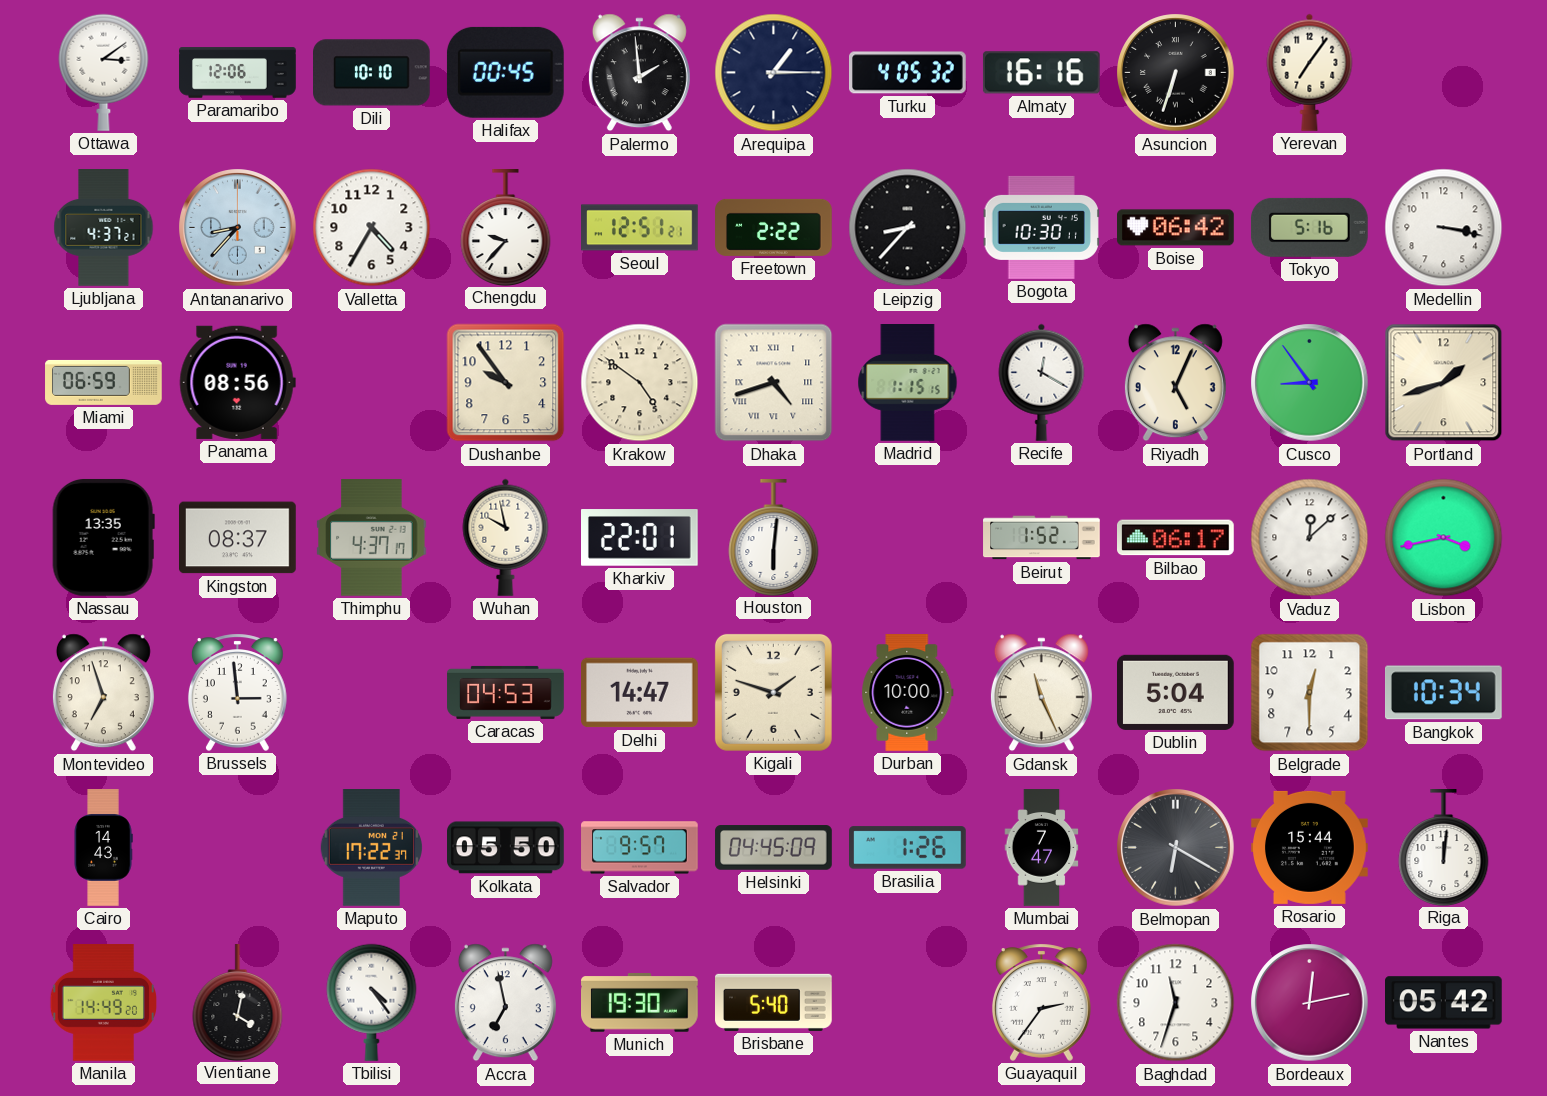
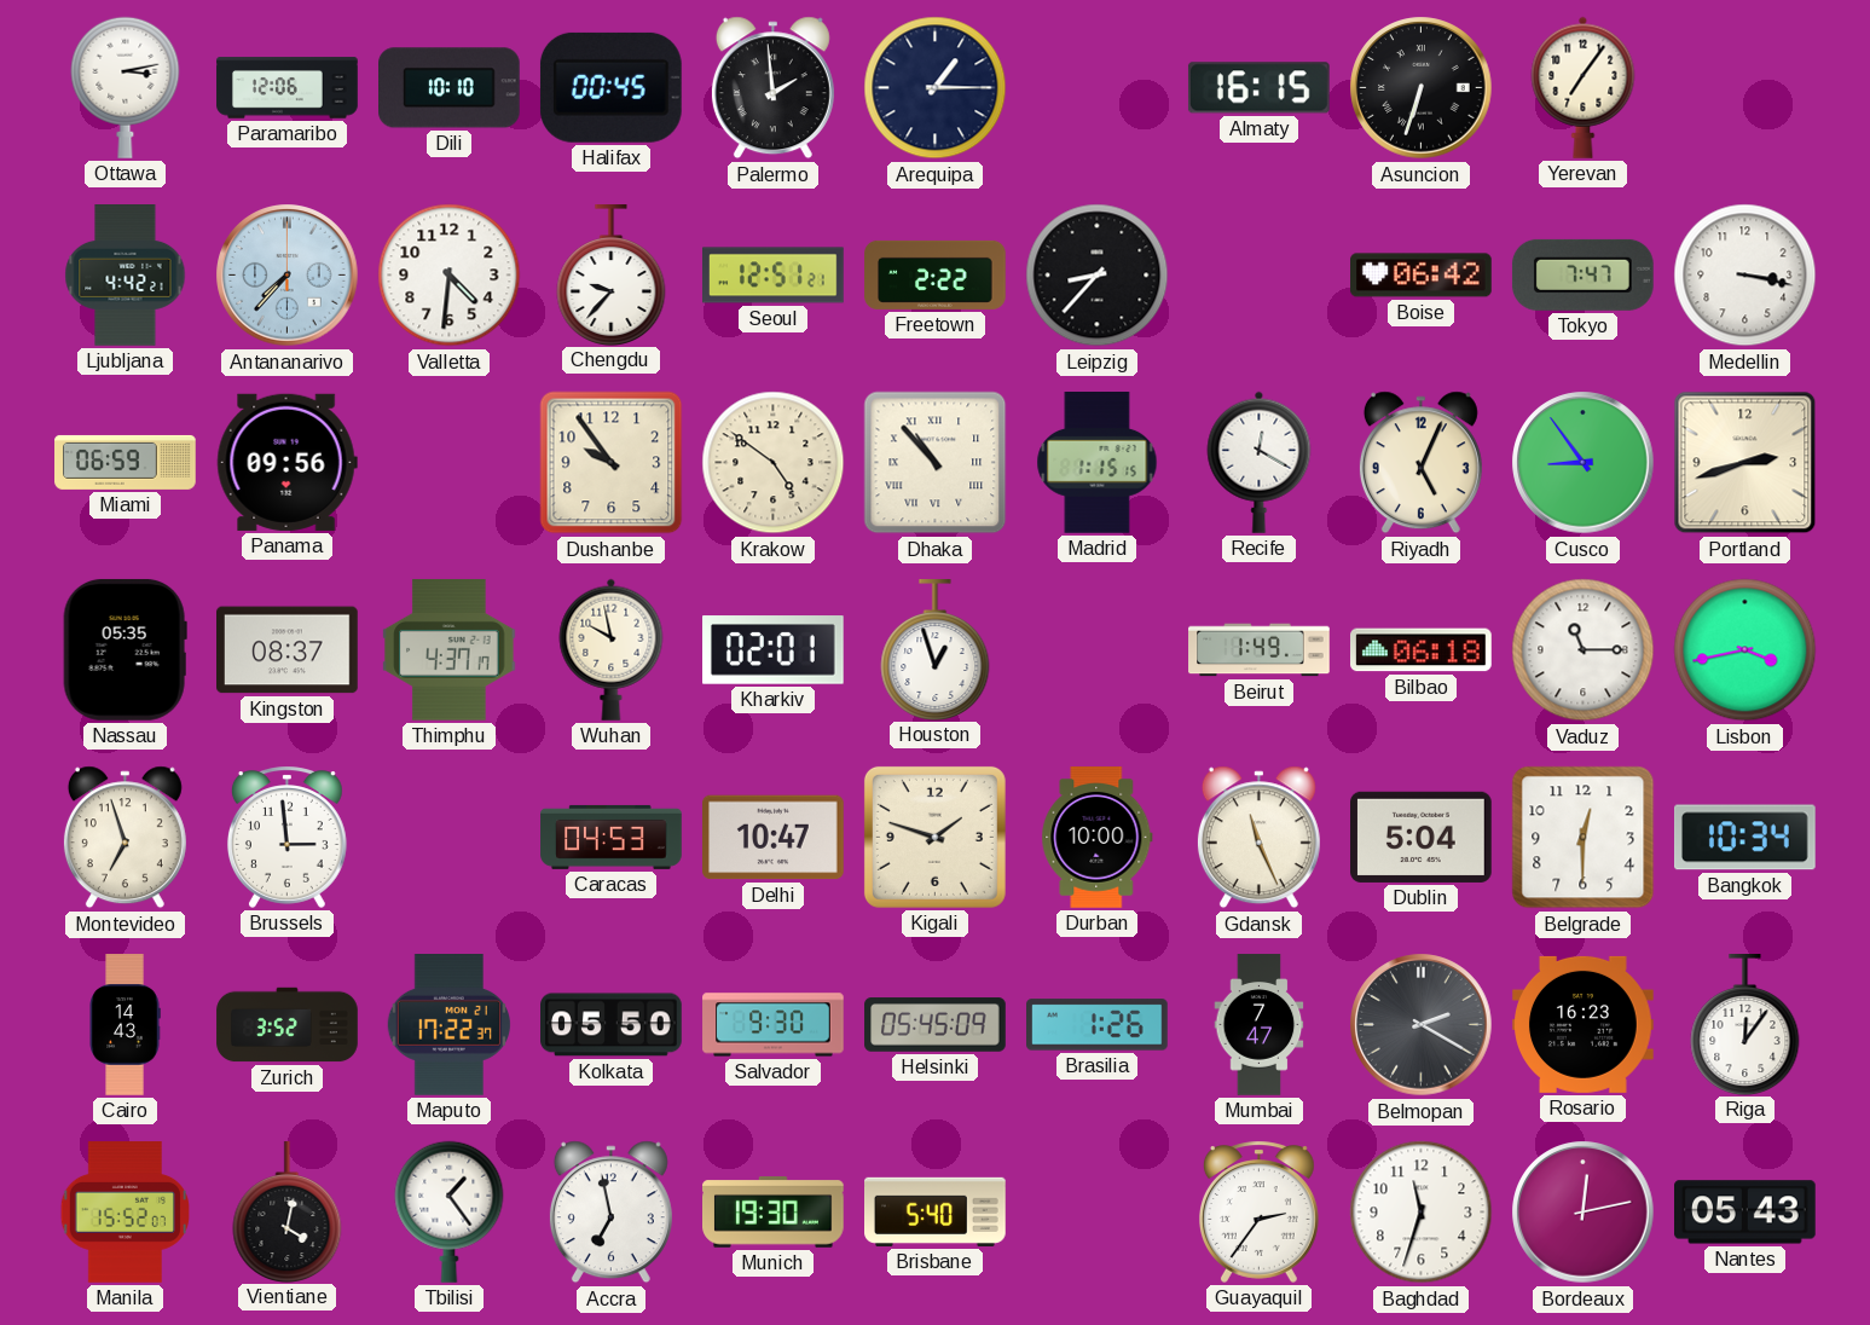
Ottawa: 3:09 -> 3:13
Turku: 4:05 -> none
Almaty: 16:16 -> 16:15
Ljubljana: 4:37 -> 4:42
Antananarivo: 8:37 -> 7:37
Valletta: 4:35 -> 4:31
Bogota: 10:30 -> none
Tokyo: 5:16 -> 7:47
Panama: 08:56 -> 09:56
Dhaka: 4:42 -> 10:53
Portland: 1:42 -> 2:42
Nassau: 13:35 -> 05:35
Kharkiv: 22:01 -> 02:01
Houston: 6:01 -> 12:57
Beirut: 1:52 -> 1:49
Bilbao: 06:17 -> 06:18
Vaduz: 12:08 -> 11:15
Delhi: 14:47 -> 10:47
Zurich: none -> 3:52
Salvador: 9:57 -> 9:30
Helsinki: 04:45 -> 05:45
Belmopan: 6:20 -> 2:20
Rosario: 15:44 -> 16:23
Riga: 12:01 -> 12:06
Manila: 14:49 -> 15:52
Tbilisi: 4:24 -> 1:24
Nantes: 05:42 -> 05:43
